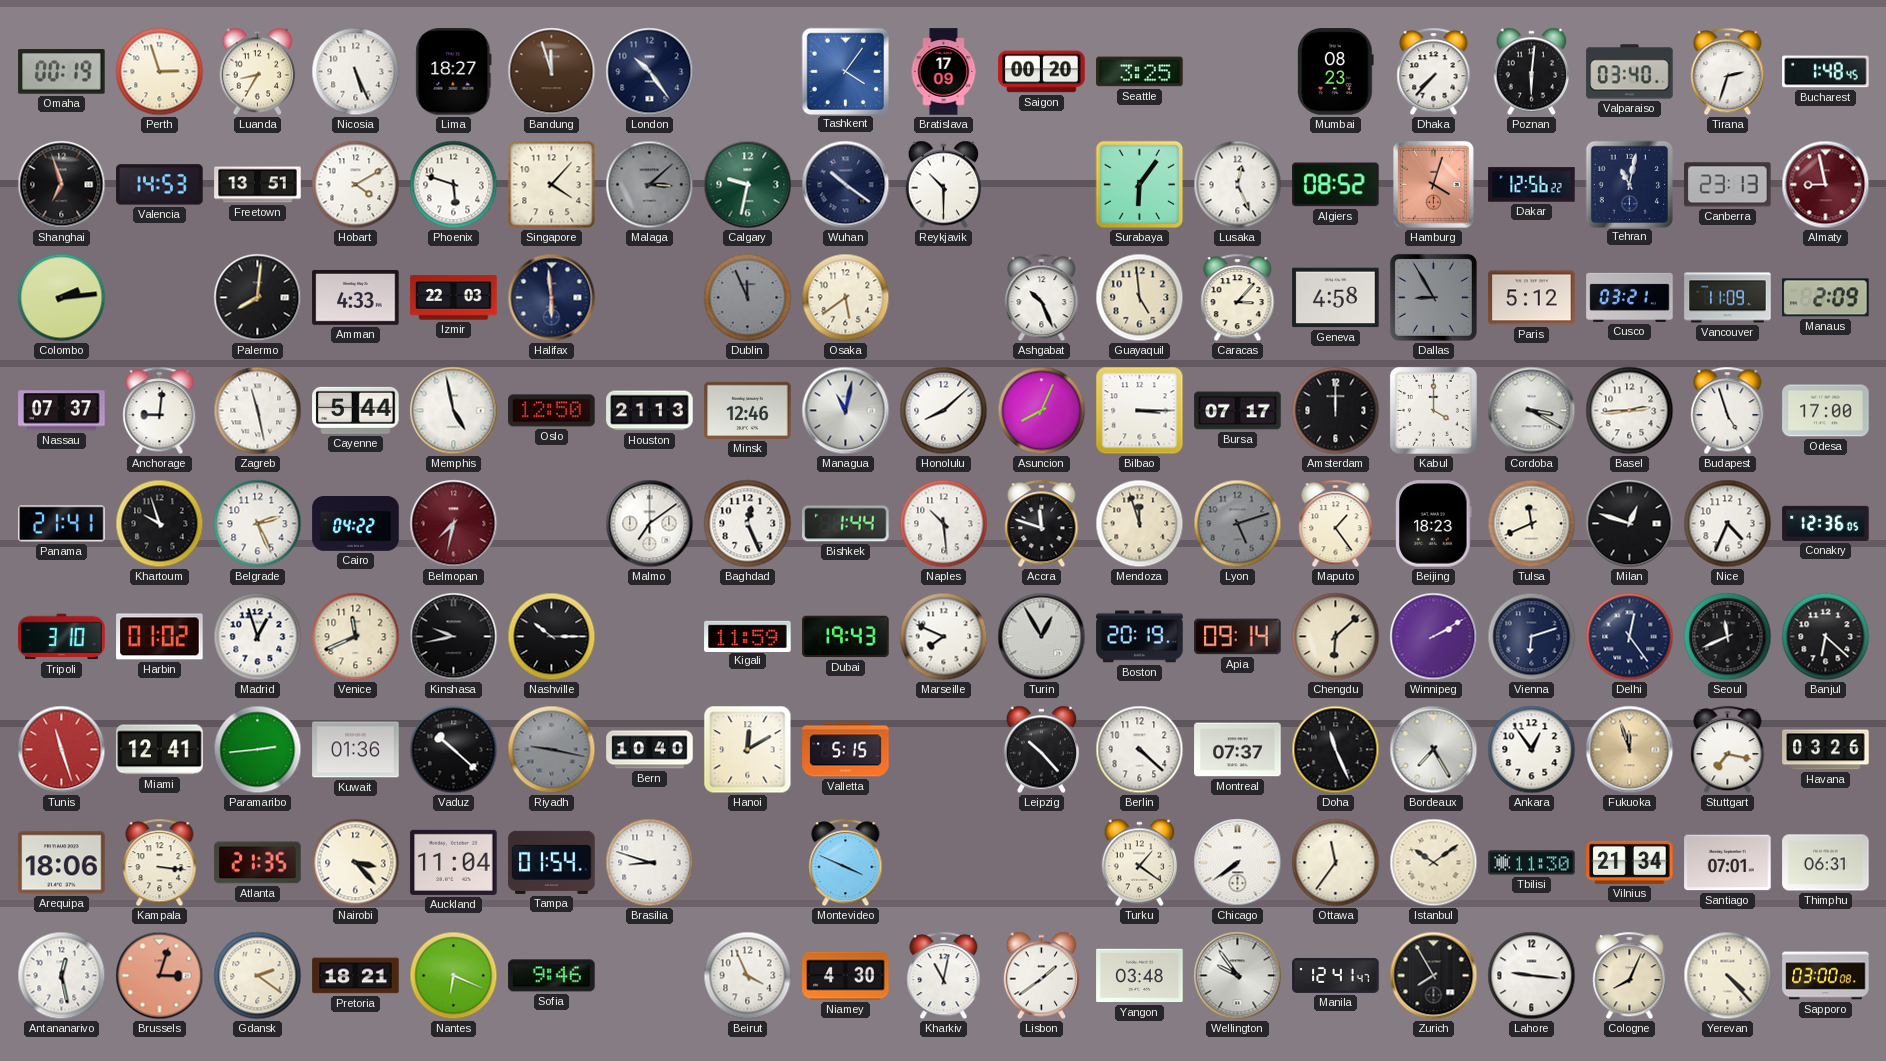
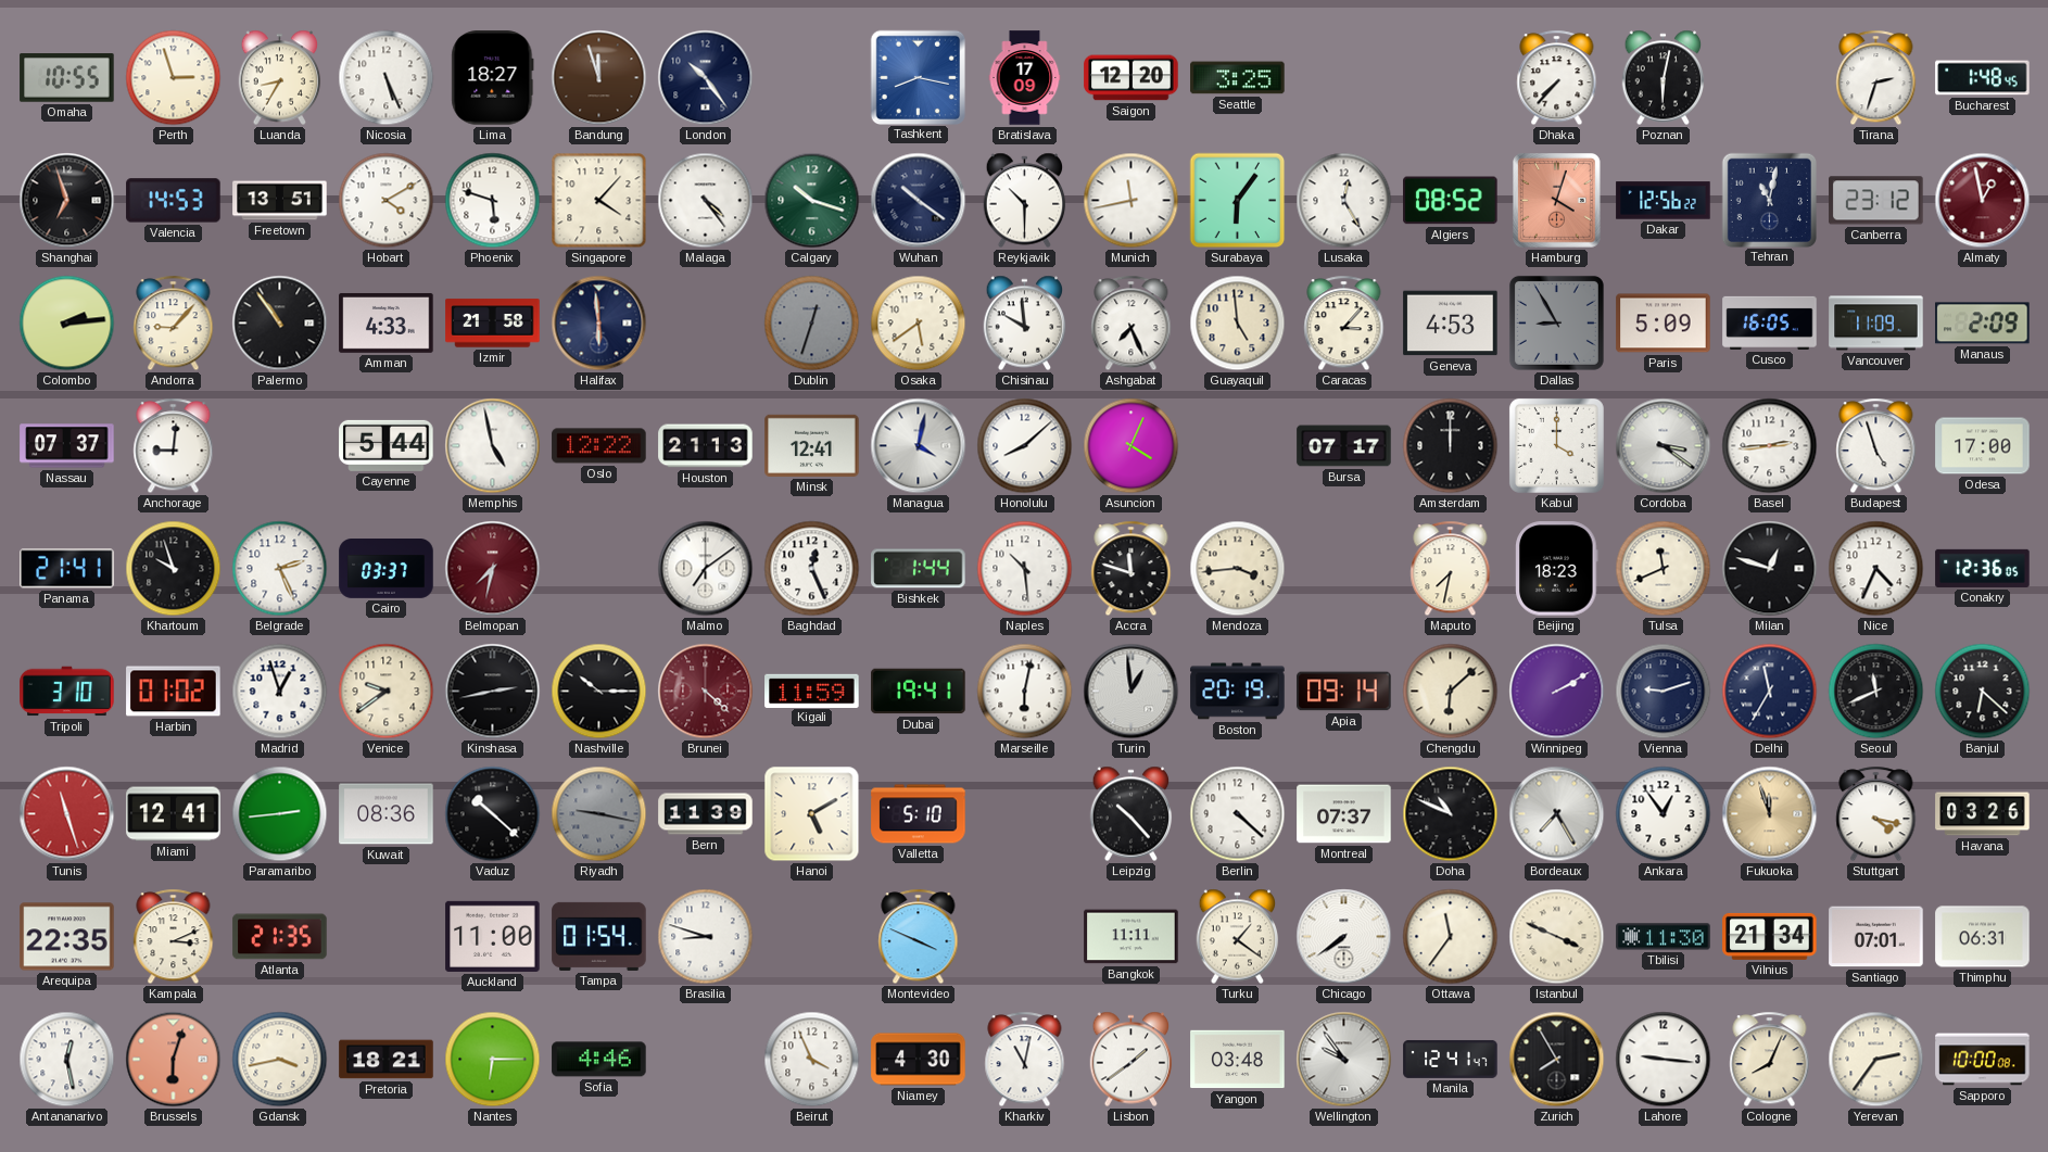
Omaha: 00:19 -> 10:55
Tashkent: 4:06 -> 8:17
Saigon: 00:20 -> 12:20
Mumbai: 08:23 -> none
Poznan: 6:01 -> 6:02
Valparaiso: 03:40 -> none
Malaga: 3:08 -> 4:24
Malaga dial: grey -> white
Calgary: 9:32 -> 10:18
Munich: none -> 11:43
Lusaka: 12:26 -> 12:25
Canberra: 23:13 -> 23:12
Almaty: 8:58 -> 12:58
Andorra: none -> 9:07
Palermo: 8:01 -> 10:54
Izmir: 22:03 -> 21:58
Dublin: 11:56 -> 12:33
Chisinau: none -> 9:59
Ashgabat: 10:26 -> 7:26
Geneva: 4:58 -> 4:53
Paris: 5:12 -> 5:09
Cusco: 03:21 -> 16:05
Zagreb: 11:28 -> none
Oslo: 12:50 -> 12:22
Minsk: 12:46 -> 12:41
Managua: 11:02 -> 4:02
Asuncion: 8:04 -> 4:04
Bilbao: 3:15 -> none
Cordoba: 3:20 -> 3:21
Cairo: 04:22 -> 03:37
Mendoza: 11:57 -> 3:44
Lyon: 5:12 -> none
Maputo: 1:24 -> 7:32
Venice: 11:41 -> 9:39
Kinshasa: 9:43 -> 2:43
Brunei: none -> 4:22
Dubai: 19:43 -> 19:41
Marseille: 7:49 -> 6:02
Turin: 12:55 -> 12:59
Vienna: 6:12 -> 9:12
Delhi: 12:24 -> 11:35
Kuwait: 01:36 -> 08:36
Bern: 10:40 -> 11:39
Hanoi: 12:10 -> 5:10
Valletta: 5:15 -> 5:10
Doha: 11:26 -> 10:49
Stuttgart: 7:17 -> 4:17
Arequipa: 18:06 -> 22:35
Kampala: 3:16 -> 3:11
Nairobi: 3:23 -> none
Auckland: 11:04 -> 11:00
Bangkok: none -> 11:11
Istanbul: 10:09 -> 3:49
Brussels: 3:03 -> 6:03
Gdansk: 2:21 -> 3:43
Nantes: 6:19 -> 6:15
Sofia: 9:46 -> 4:46
Yerevan: 4:23 -> 2:36
Sapporo: 03:00 -> 10:00
